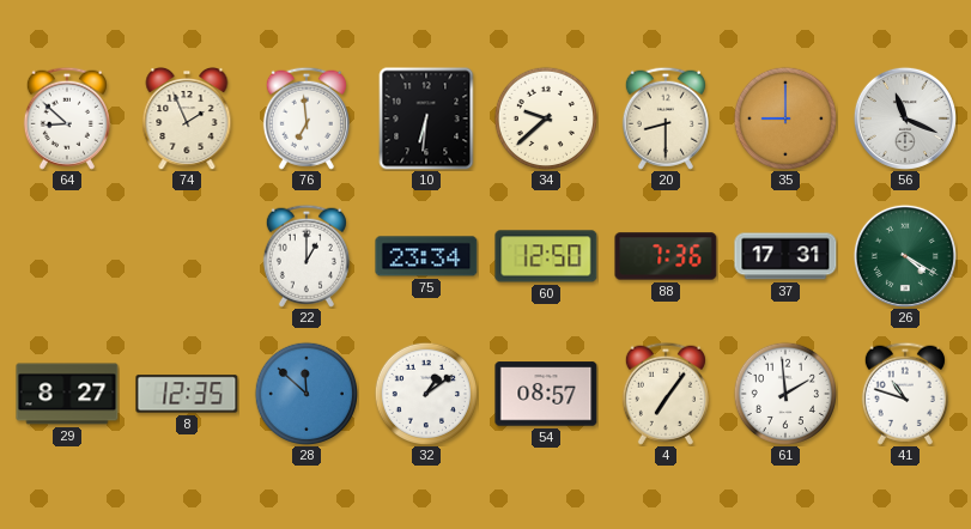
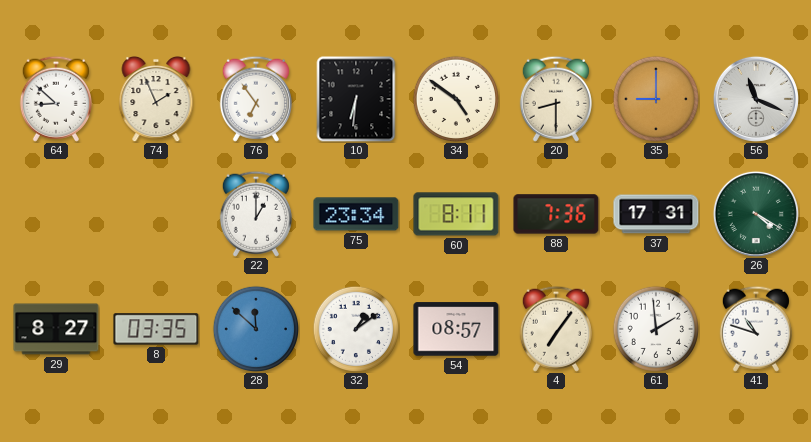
76: 6:59 -> 6:54
34: 9:38 -> 4:51
60: 12:50 -> 8:11
8: 12:35 -> 03:35
